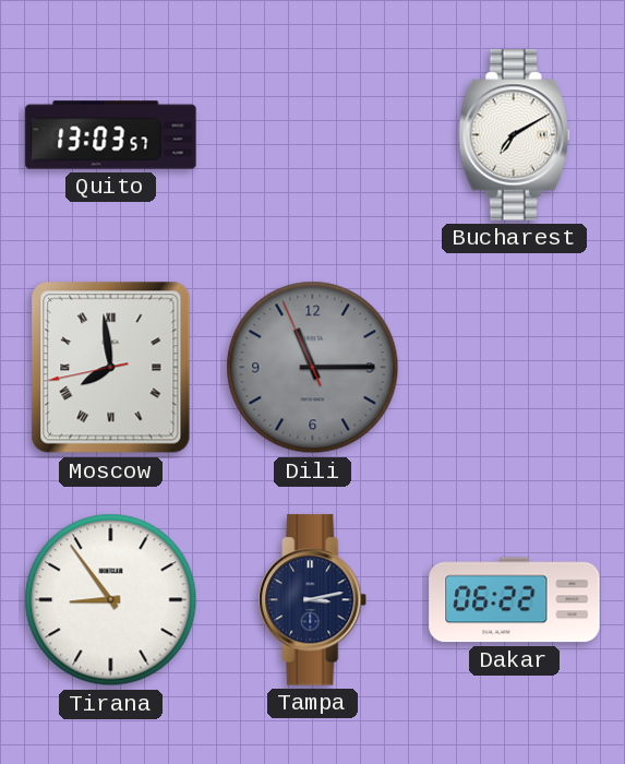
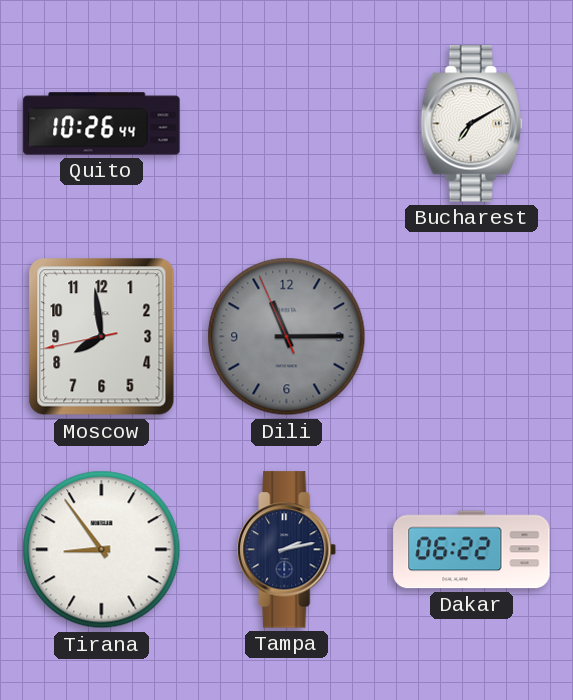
Quito: 13:03 -> 10:26
Moscow numerals: Roman -> Arabic
Tampa: 3:13 -> 2:13
